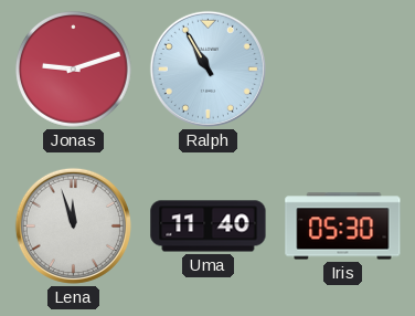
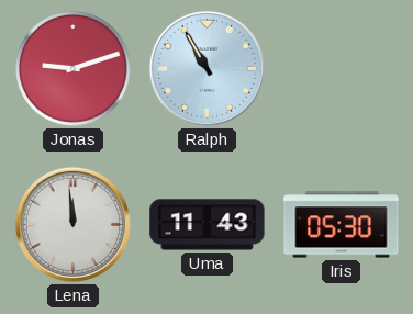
Lena: 11:57 -> 11:59
Uma: 11:40 -> 11:43
